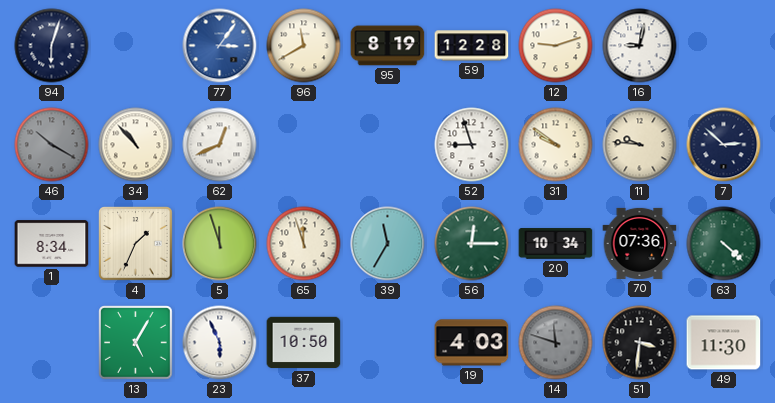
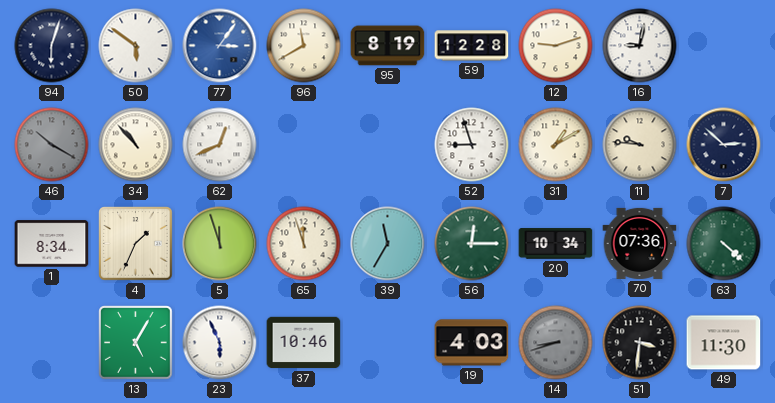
50: none -> 5:51
31: 9:51 -> 1:10
37: 10:50 -> 10:46
14: 11:48 -> 8:42
